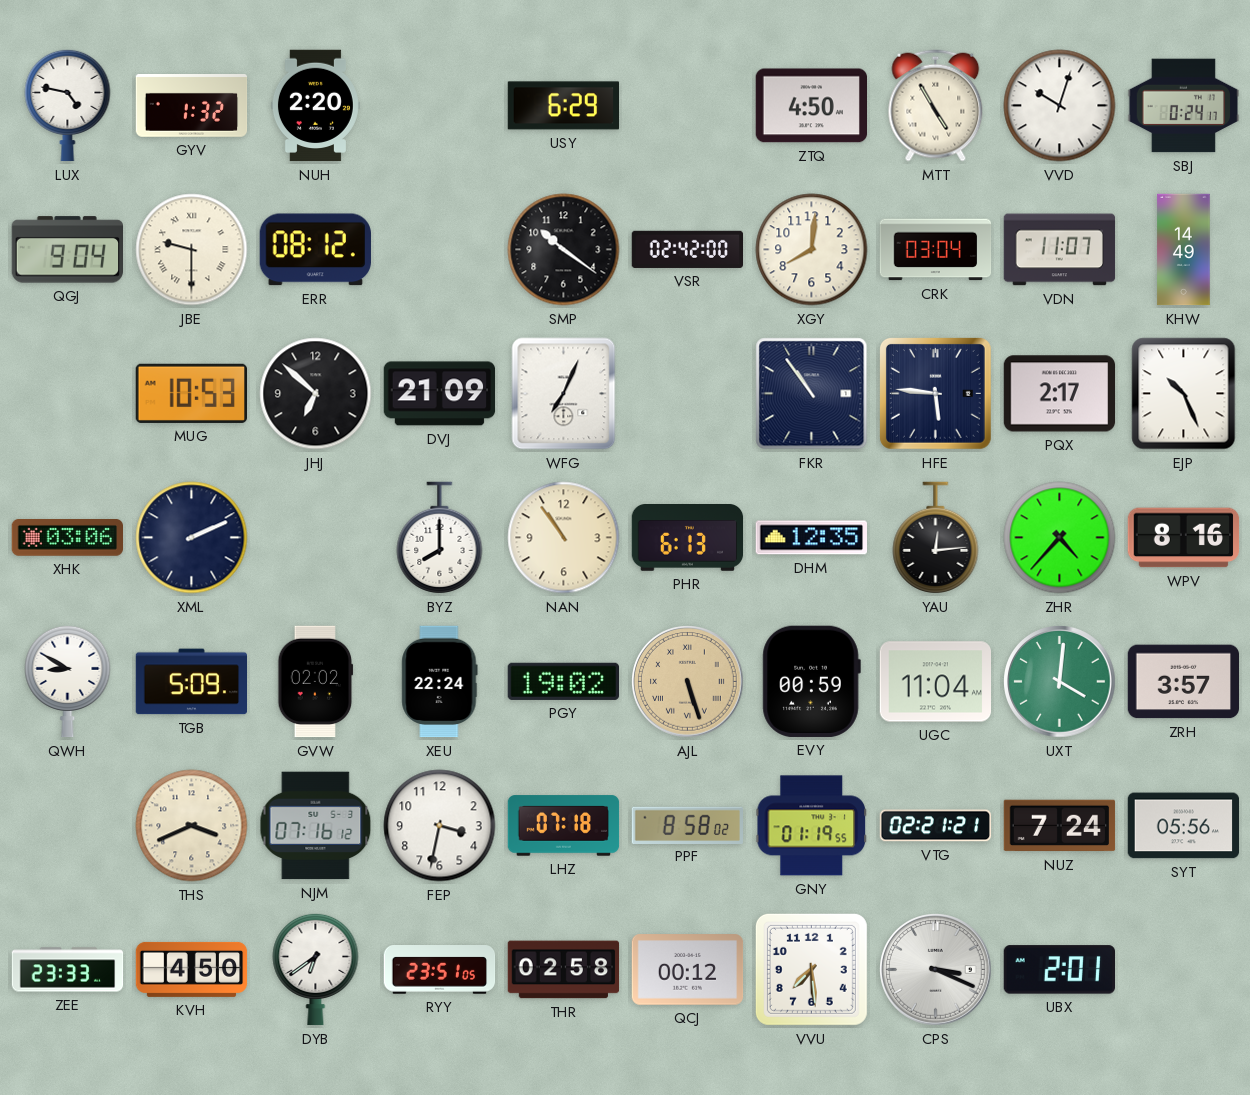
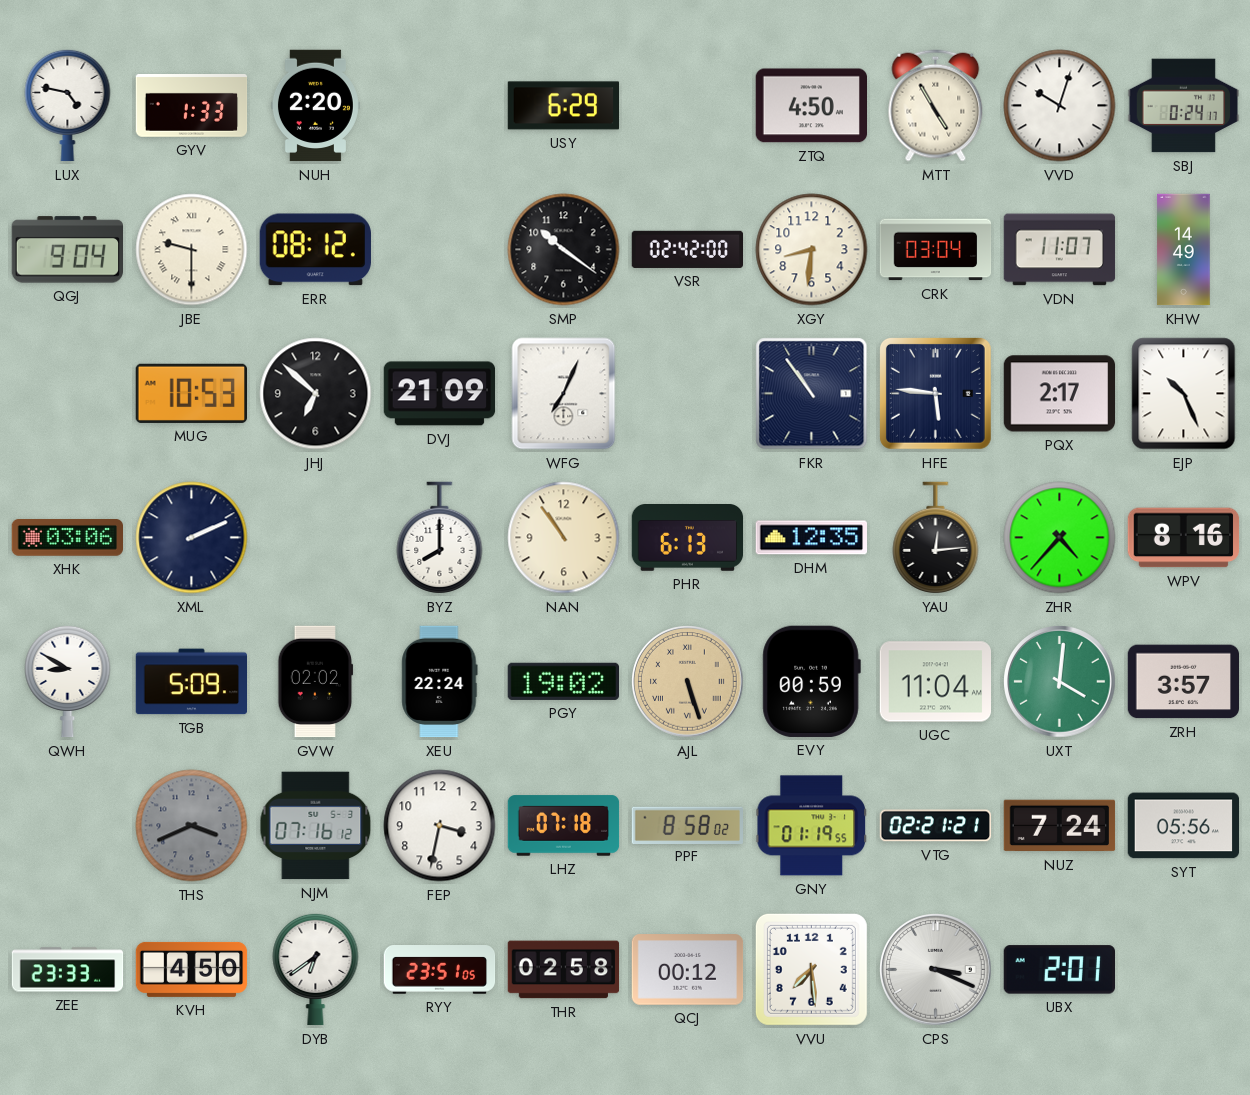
GYV: 1:32 -> 1:33
XGY: 8:01 -> 8:31
THS dial: cream -> grey
